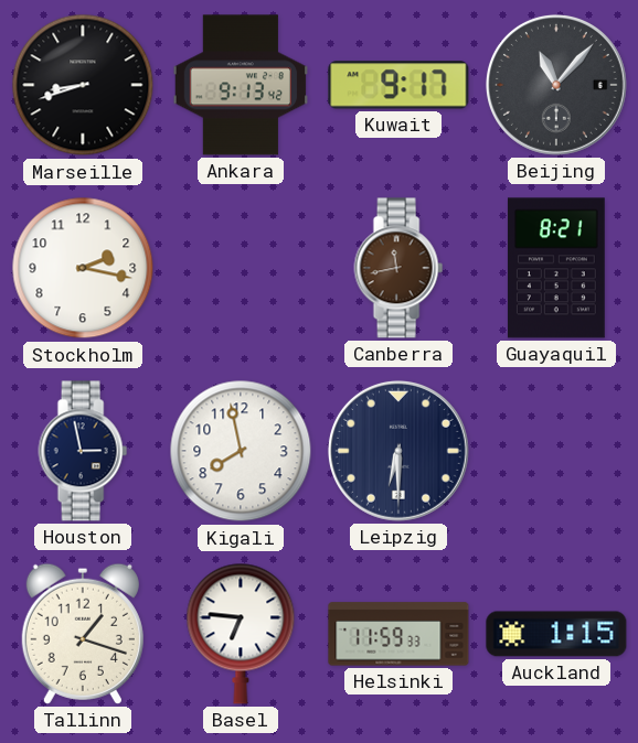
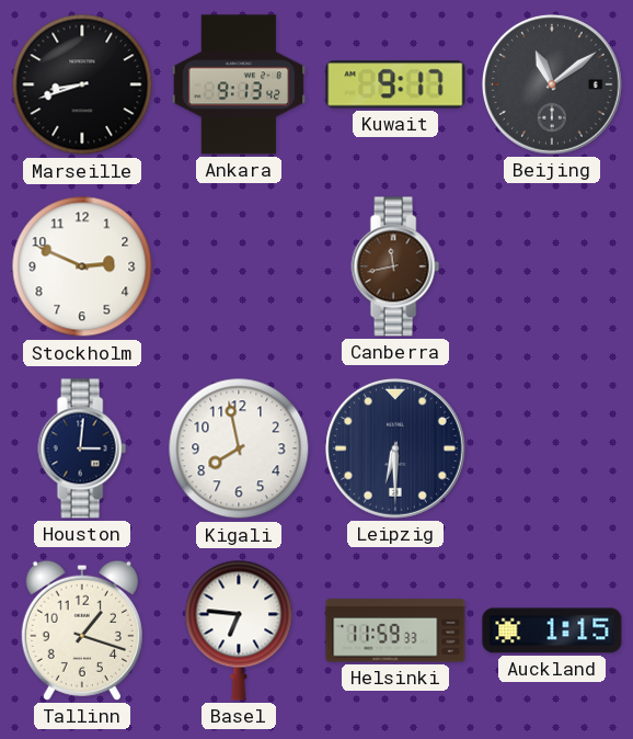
Beijing: 11:07 -> 11:09
Stockholm: 2:17 -> 2:49
Guayaquil: 8:21 -> none
Houston: 2:58 -> 3:01
